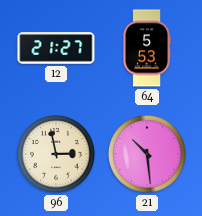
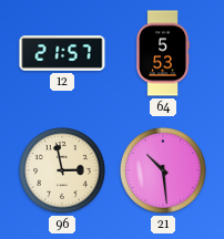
12: 21:27 -> 21:57
